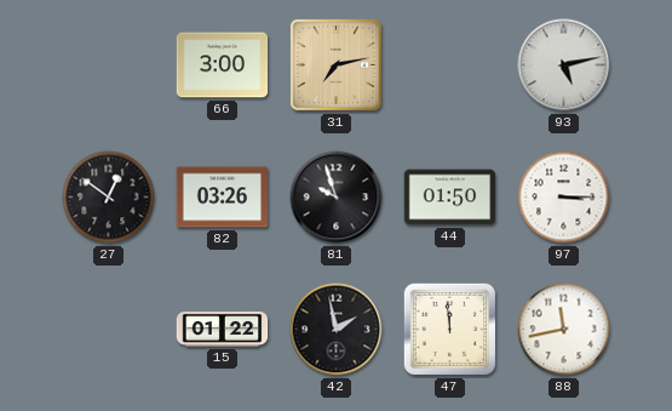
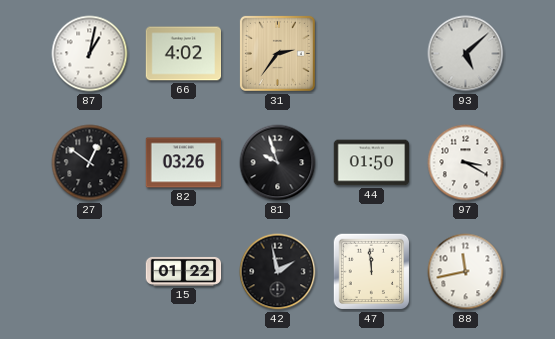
87: none -> 1:02
66: 3:00 -> 4:02
31: 7:13 -> 2:36
93: 5:13 -> 5:08
97: 3:15 -> 3:20
